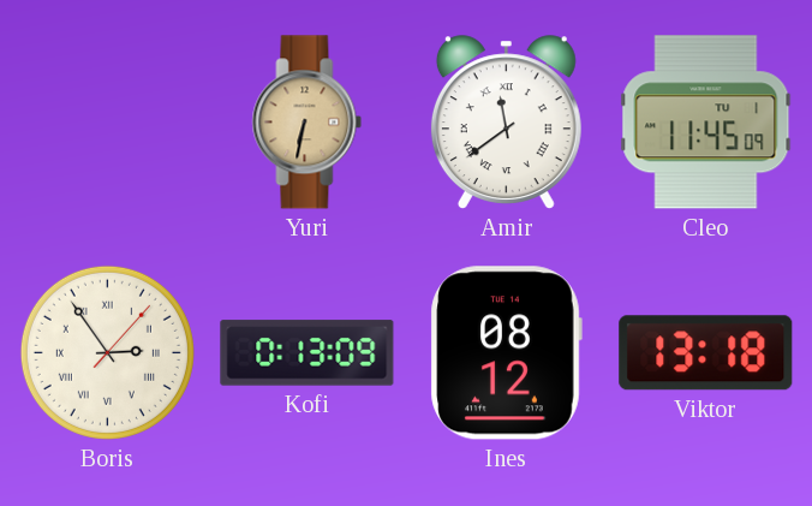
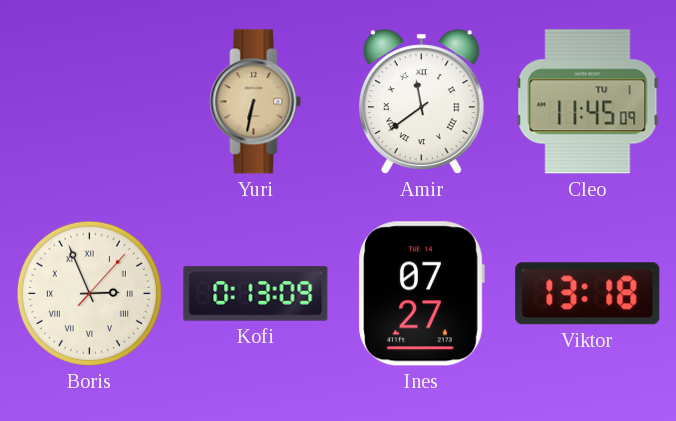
Boris: 2:54 -> 2:56
Ines: 08:12 -> 07:27
